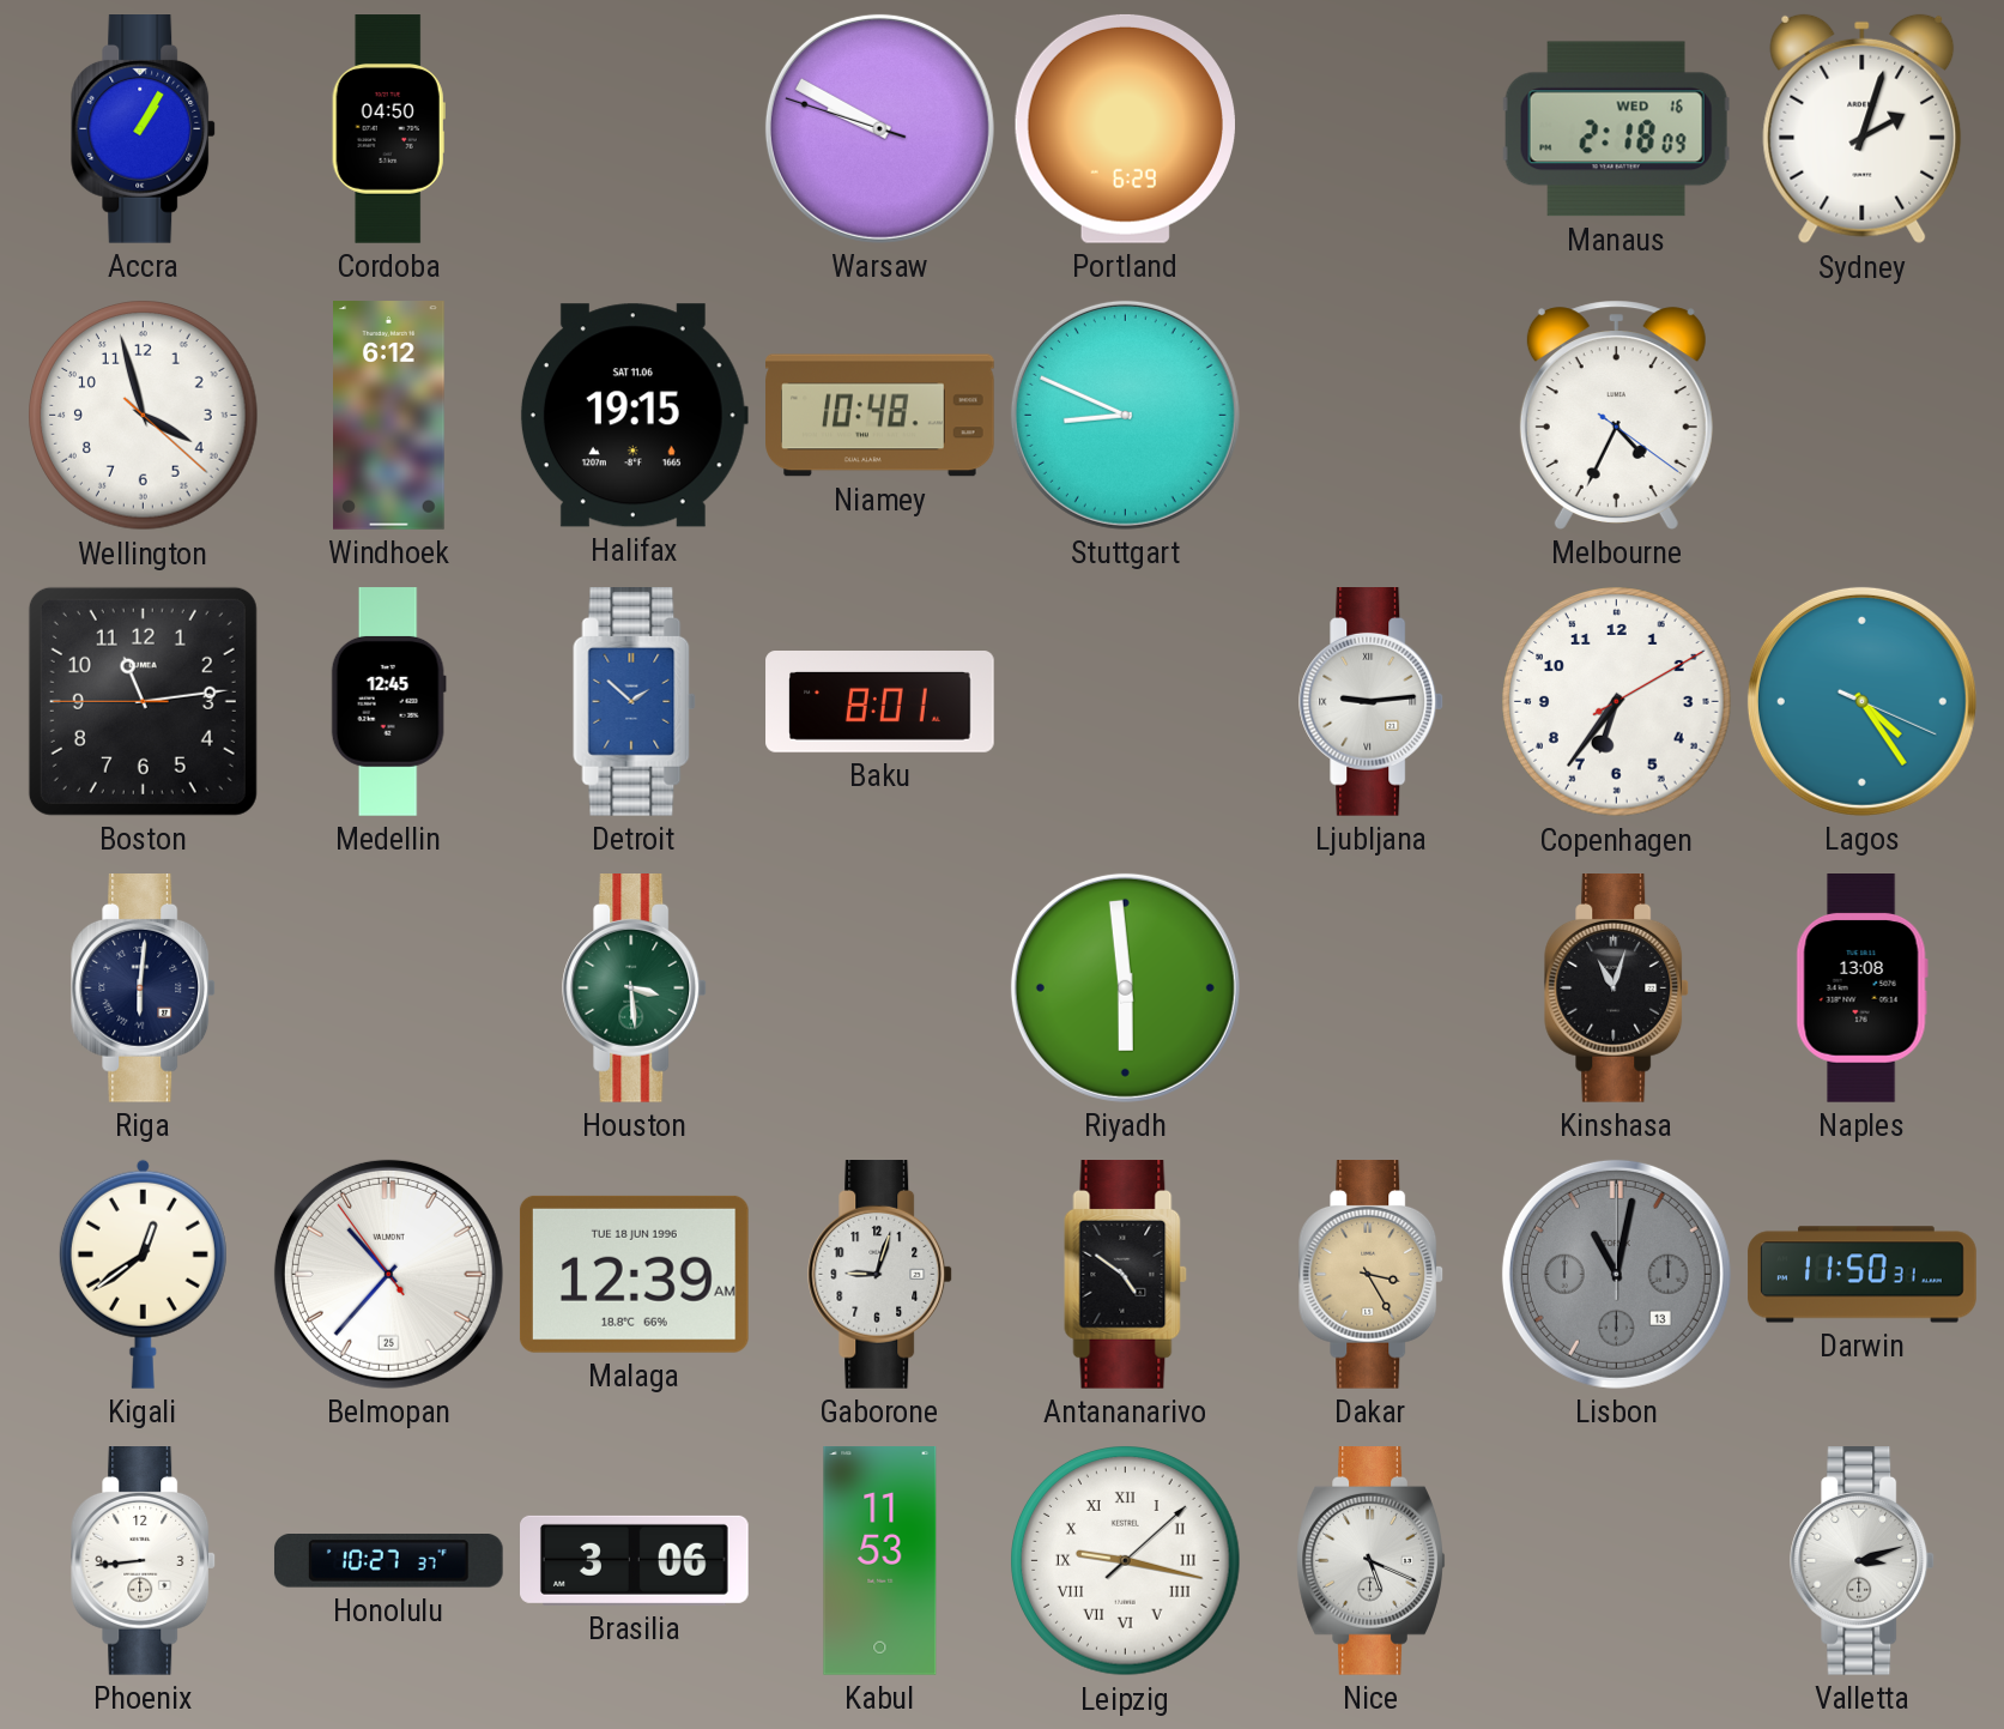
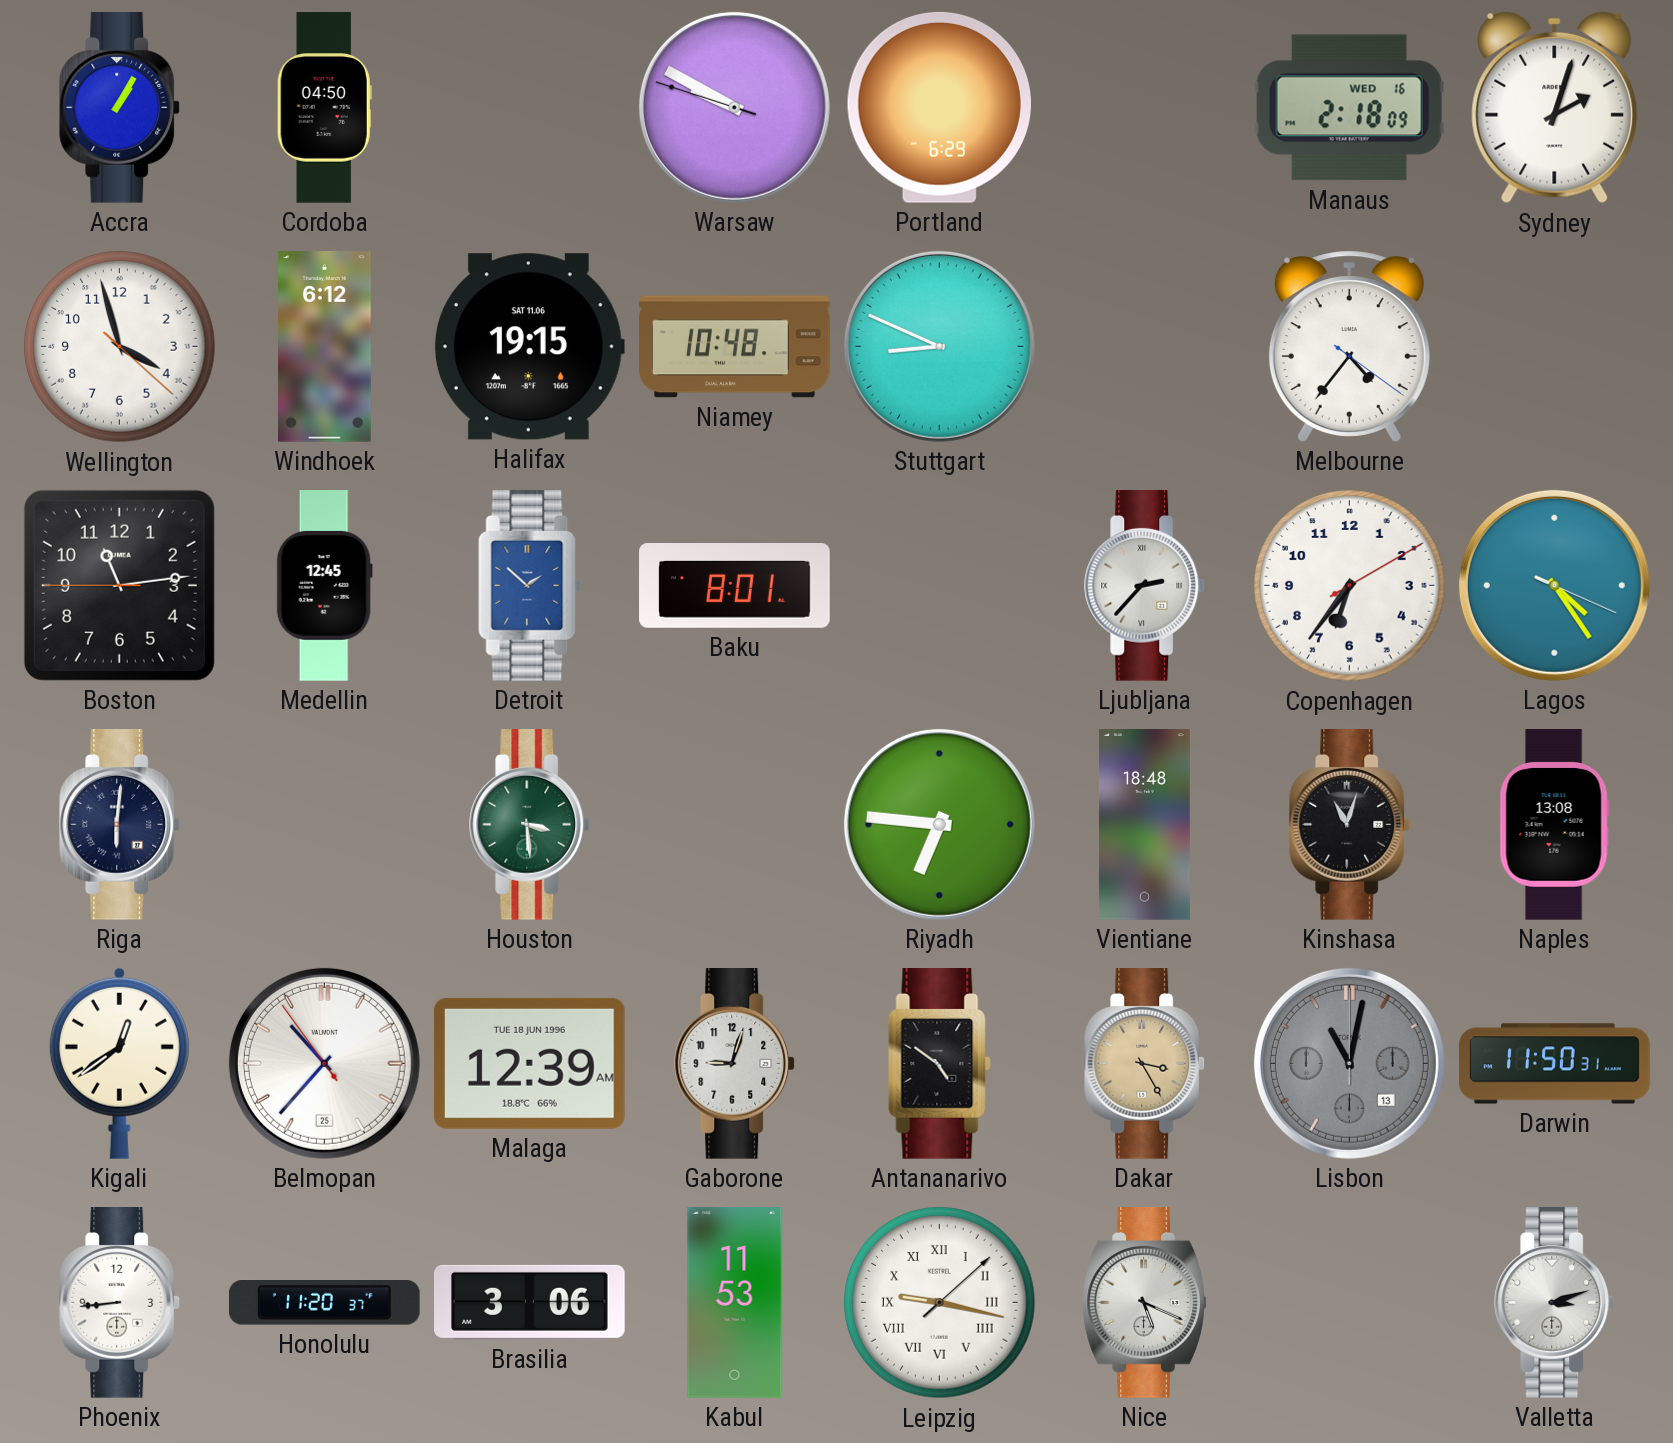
Melbourne: 4:34 -> 4:36
Ljubljana: 9:14 -> 2:37
Riyadh: 5:59 -> 6:46
Vientiane: none -> 18:48
Honolulu: 10:27 -> 11:20
